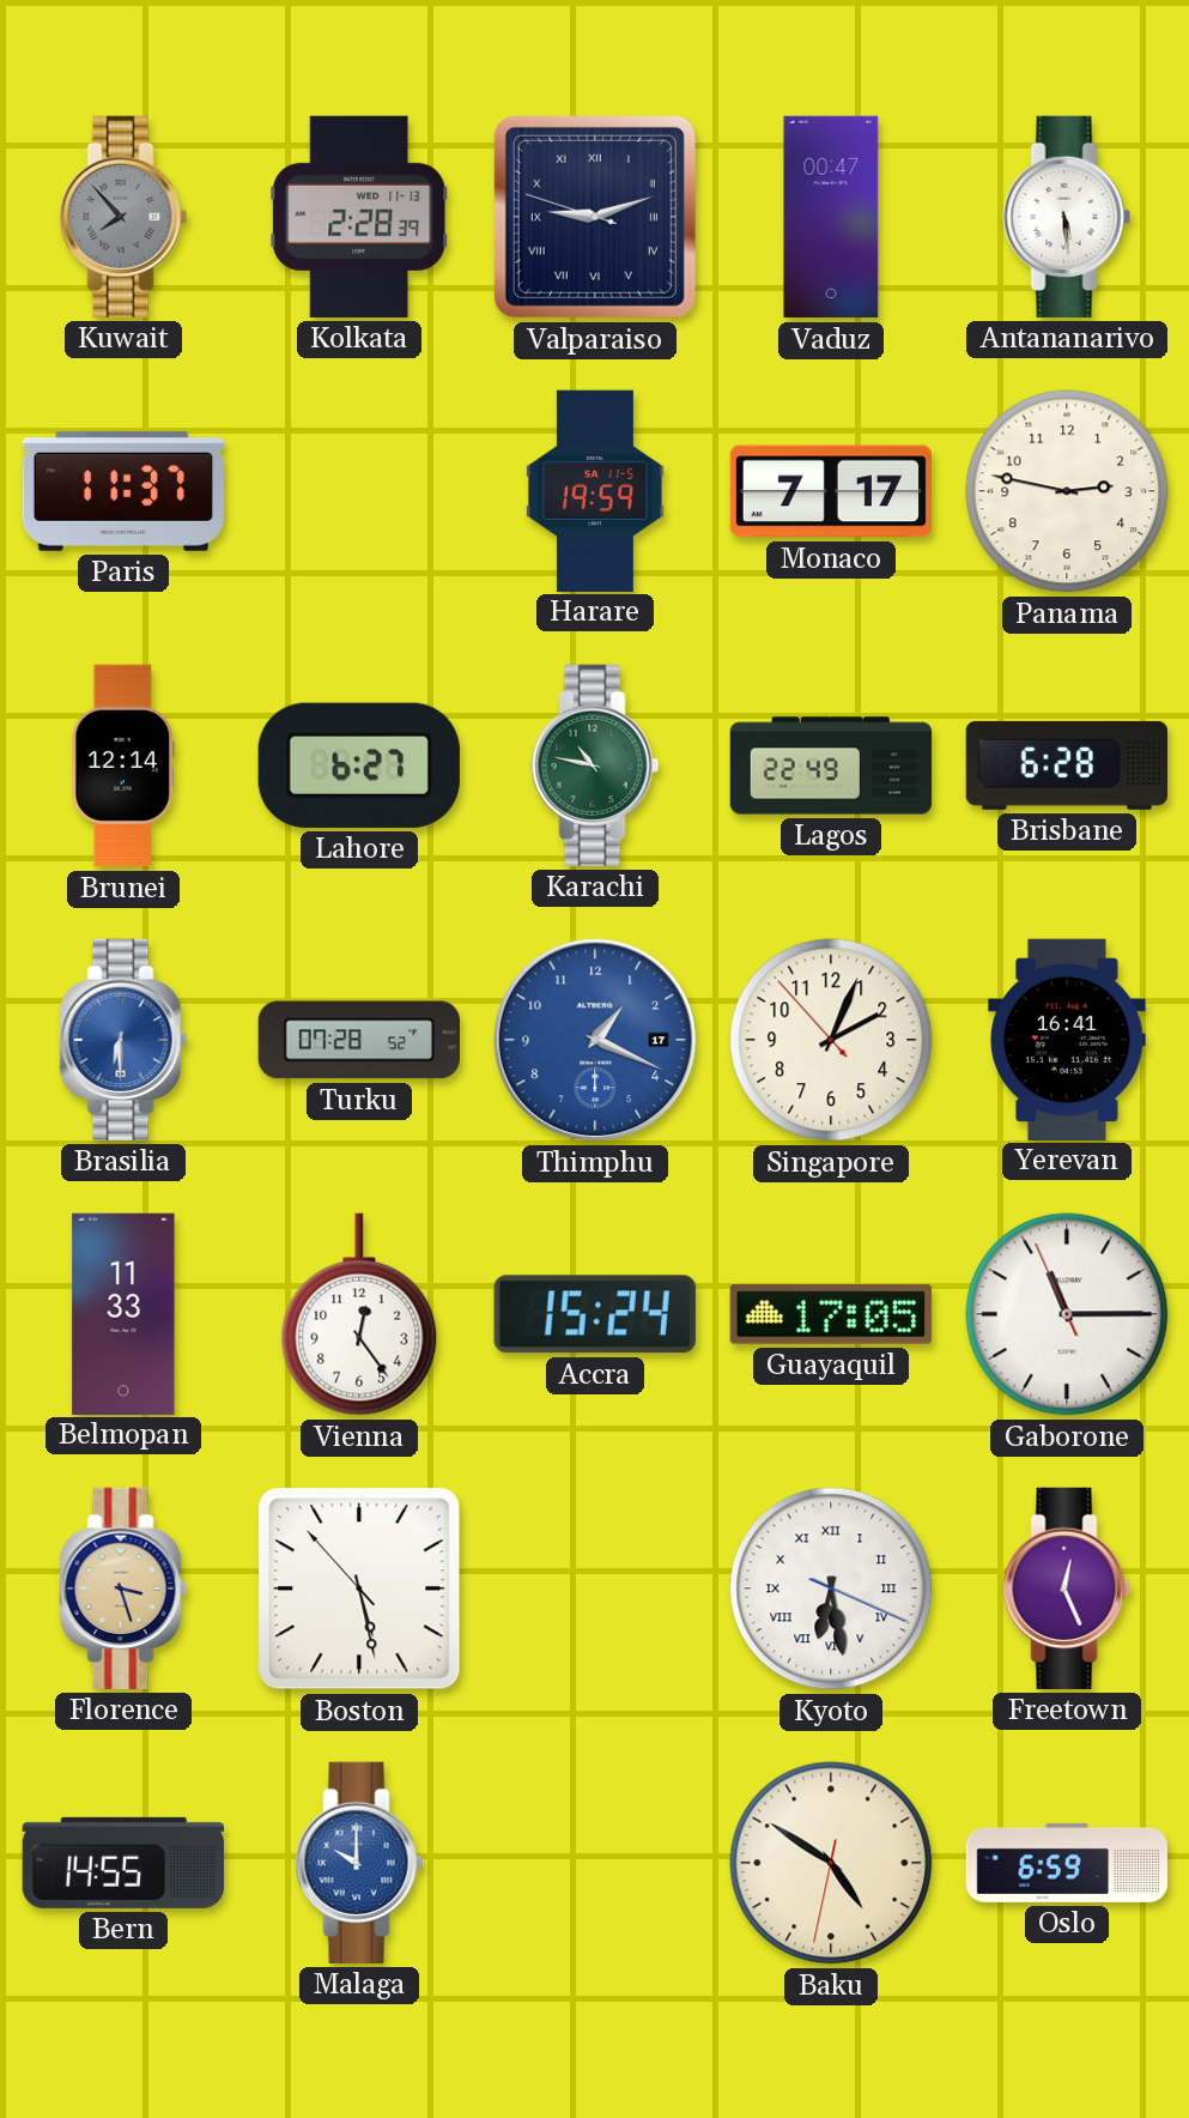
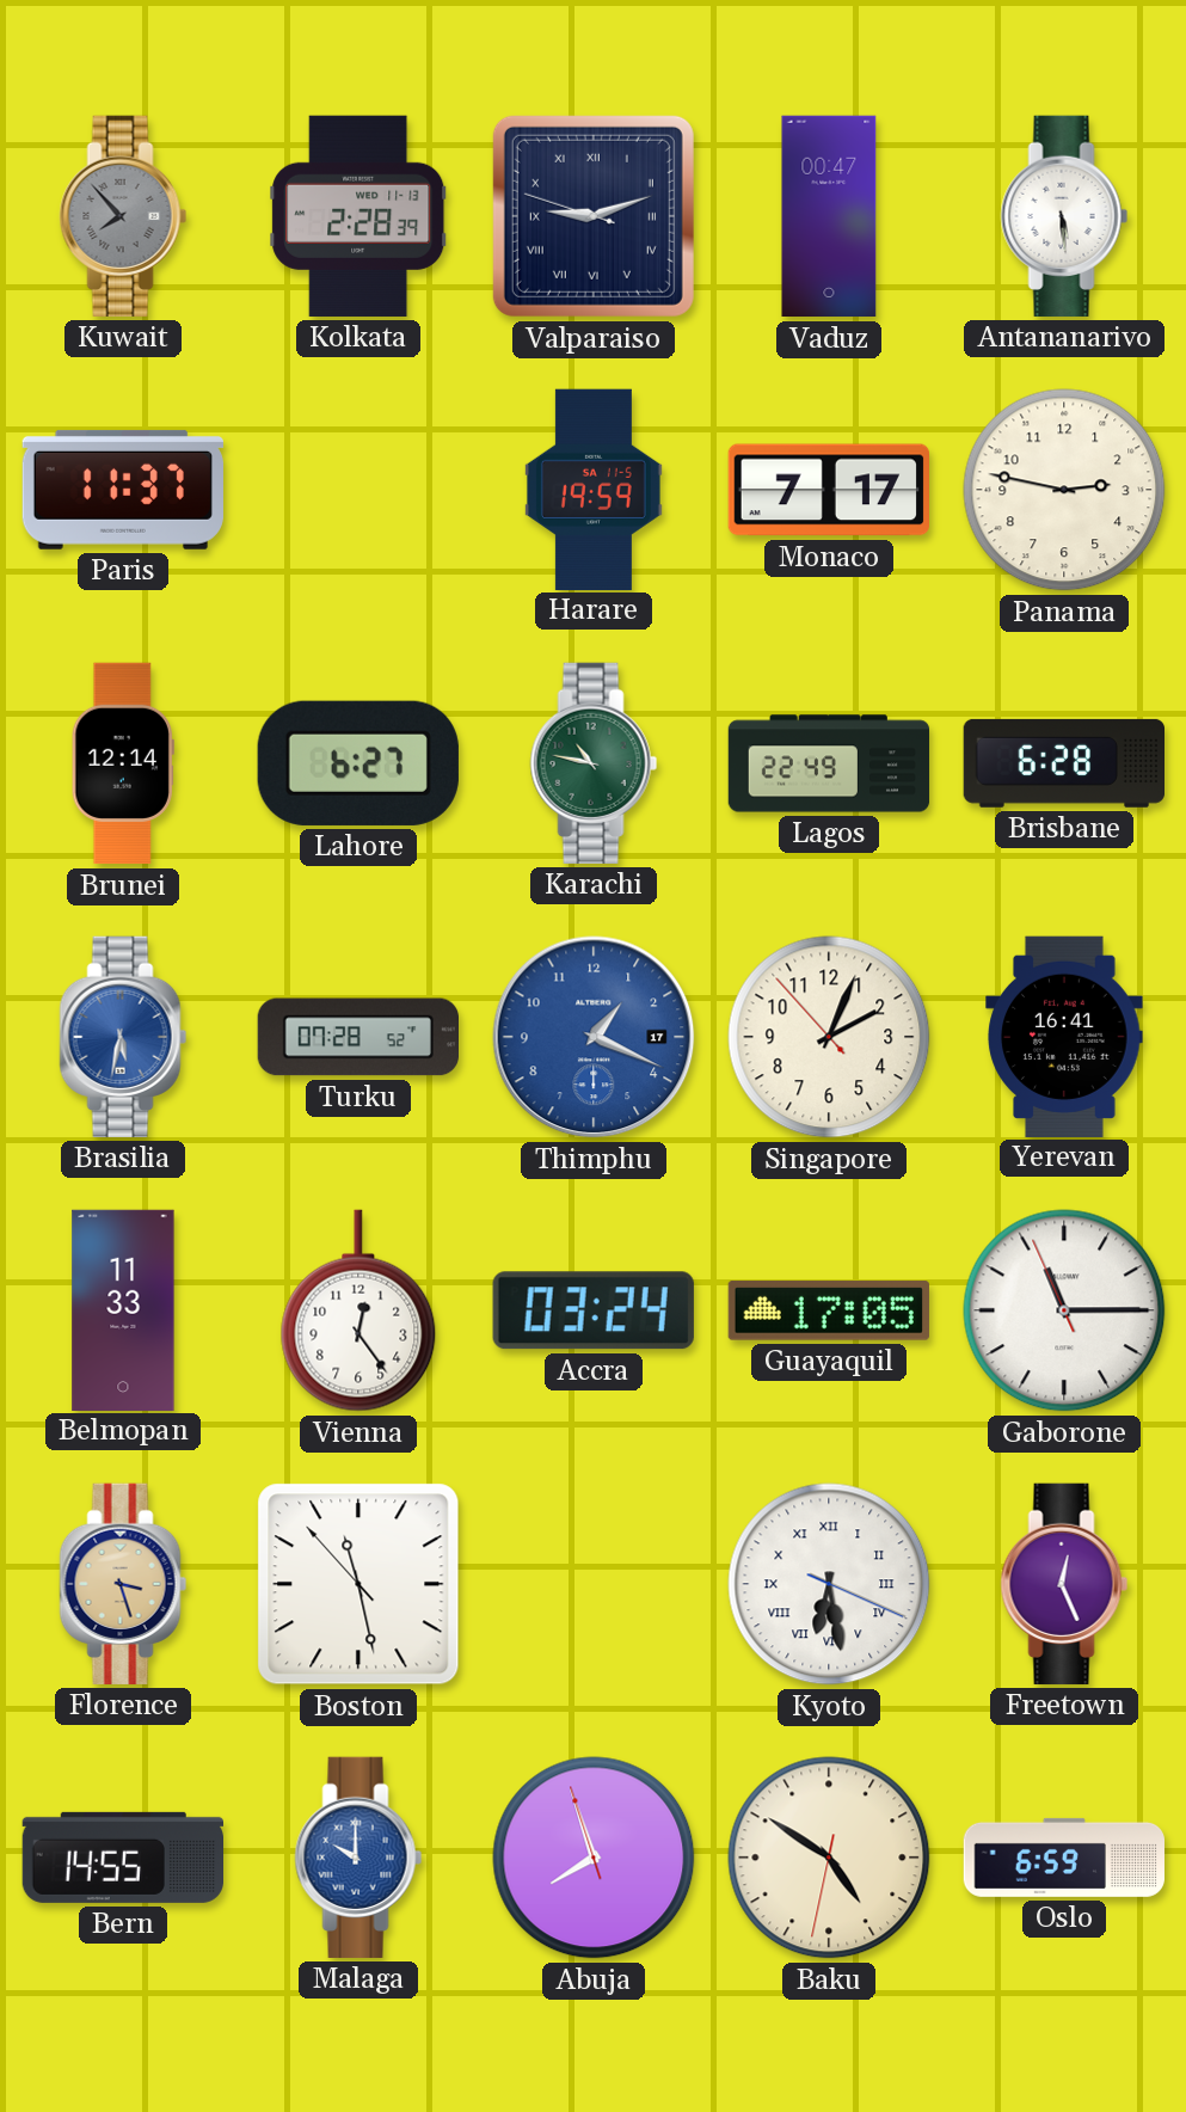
Brasilia: 6:30 -> 5:32
Accra: 15:24 -> 03:24
Boston: 5:27 -> 11:27
Abuja: none -> 7:56
